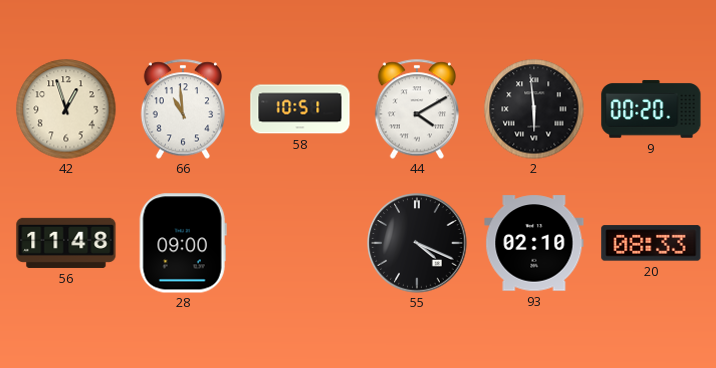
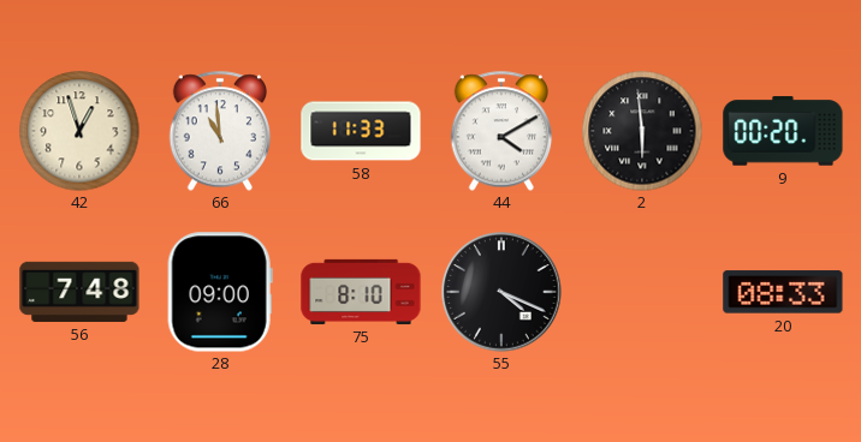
58: 10:51 -> 11:33
56: 11:48 -> 7:48
75: none -> 8:10
93: 02:10 -> none
